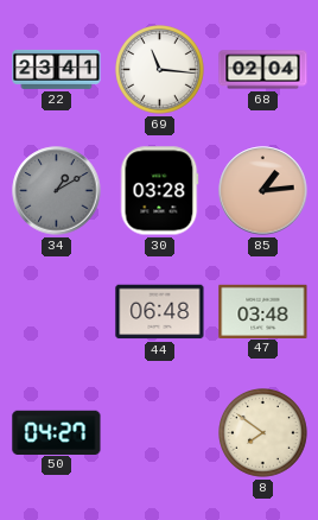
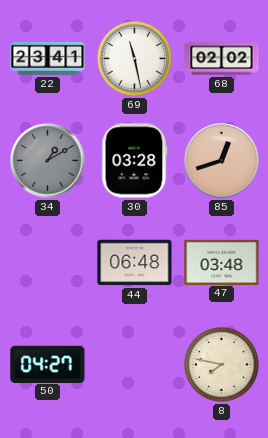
69: 11:16 -> 11:28
68: 02:04 -> 02:02
85: 1:14 -> 12:42
8: 7:51 -> 7:47
